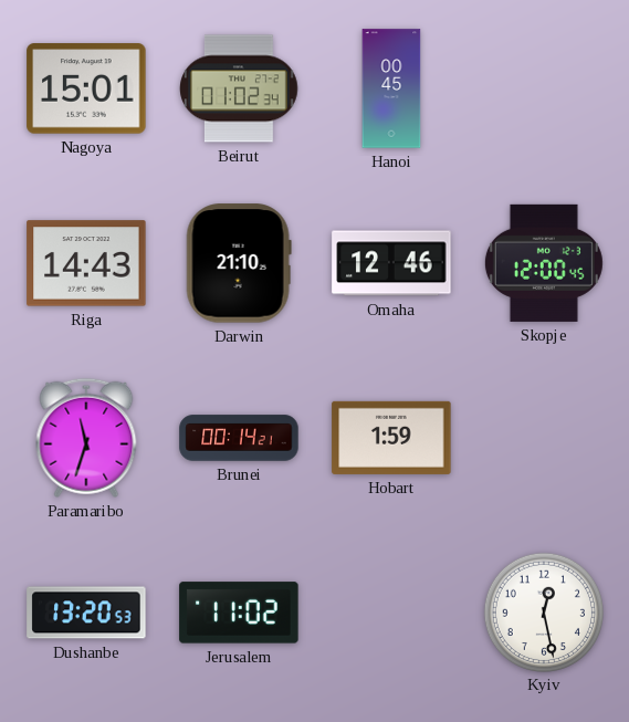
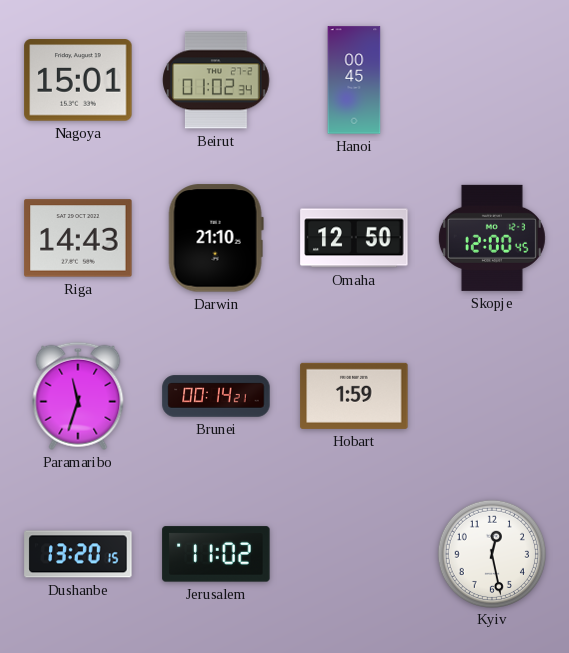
Omaha: 12:46 -> 12:50
Dushanbe: 13:20:53 -> 13:20:15
